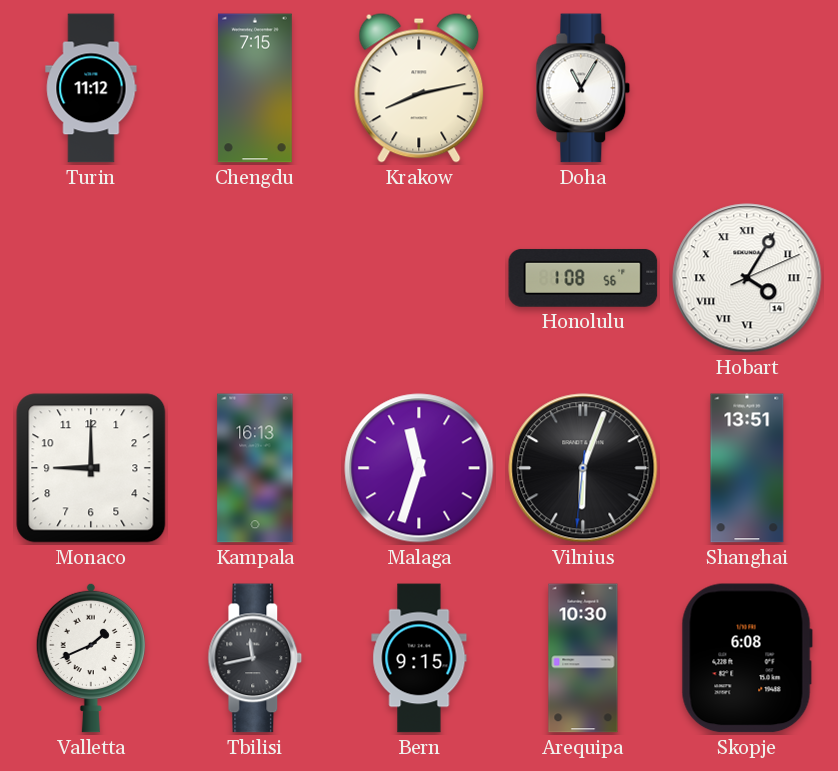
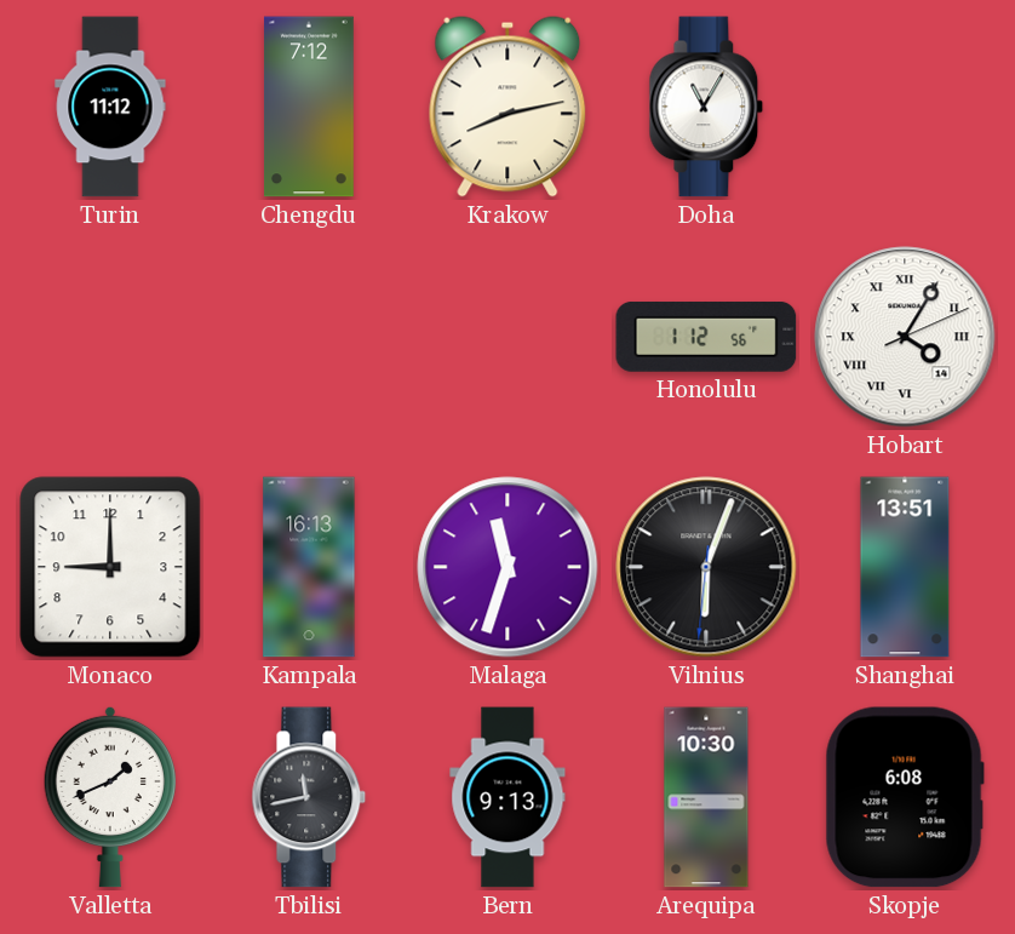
Chengdu: 7:15 -> 7:12
Honolulu: 1:08 -> 1:12
Bern: 9:15 -> 9:13
